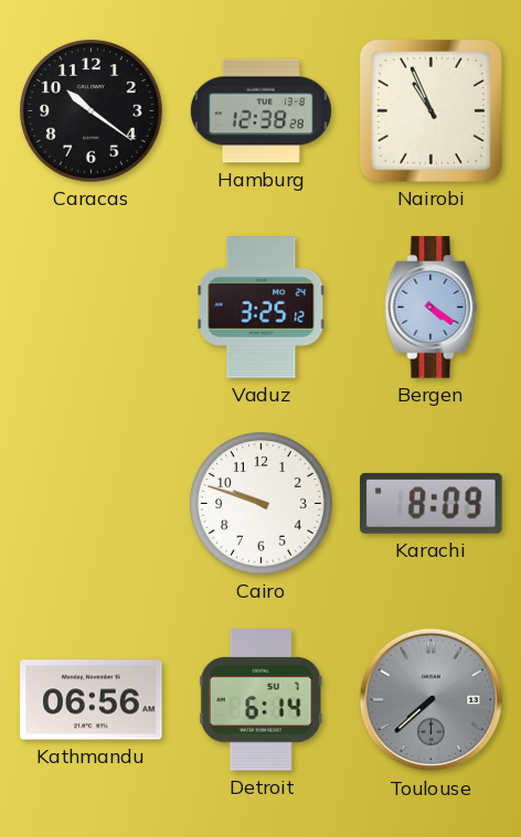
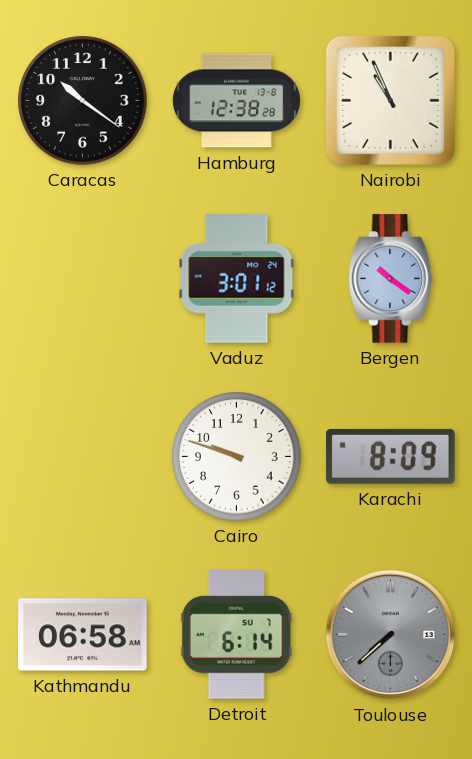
Vaduz: 3:25 -> 3:01
Bergen: 4:21 -> 10:21
Kathmandu: 06:56 -> 06:58
